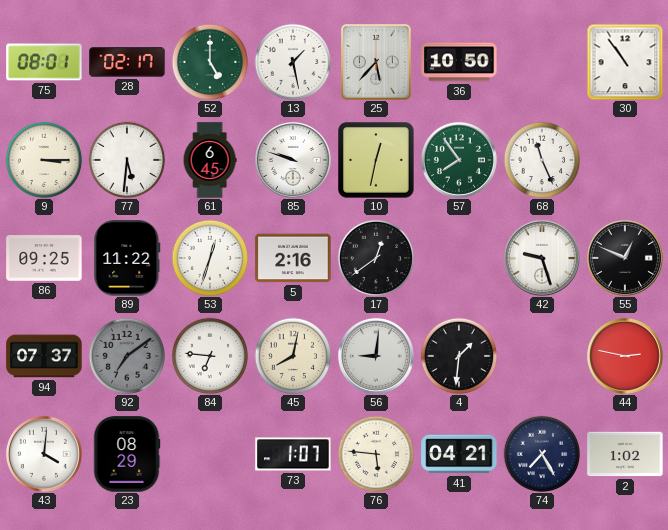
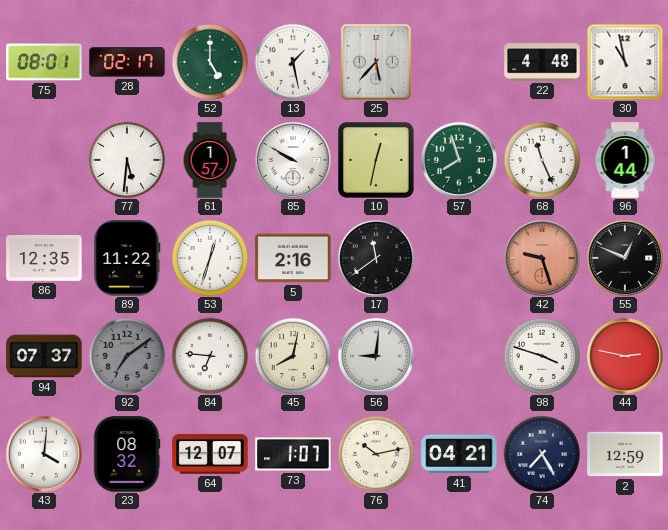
36: 10:50 -> none
22: none -> 4:48
30: 10:54 -> 10:58
9: 3:15 -> none
61: 6:45 -> 1:57
85: 9:48 -> 9:50
57: 7:54 -> 7:57
96: none -> 1:44
86: 09:25 -> 12:35
17: 12:39 -> 11:39
42 dial: white -> salmon
4: 1:31 -> none
98: none -> 3:48
23: 08:29 -> 08:32
64: none -> 12:07
76: 5:46 -> 10:13
2: 1:02 -> 12:59
